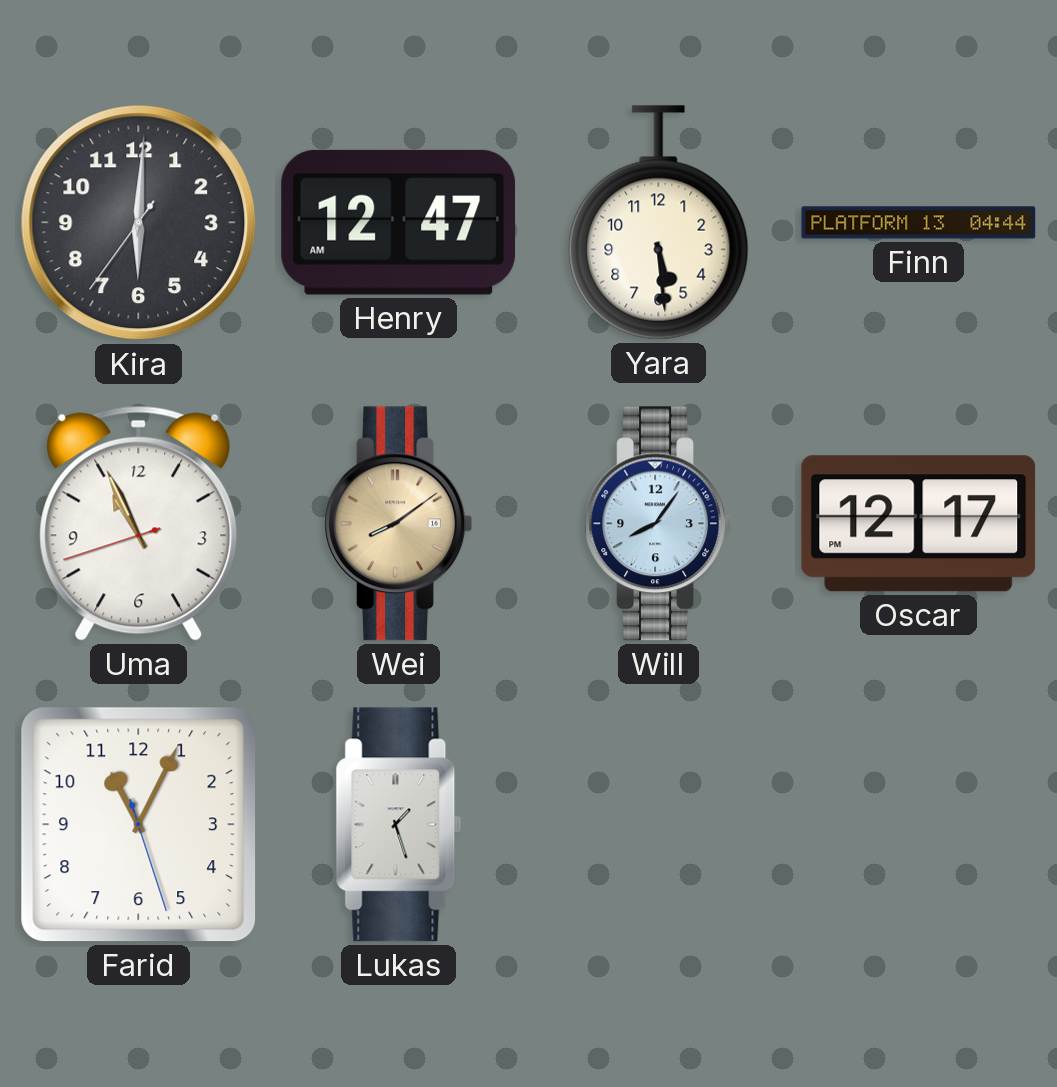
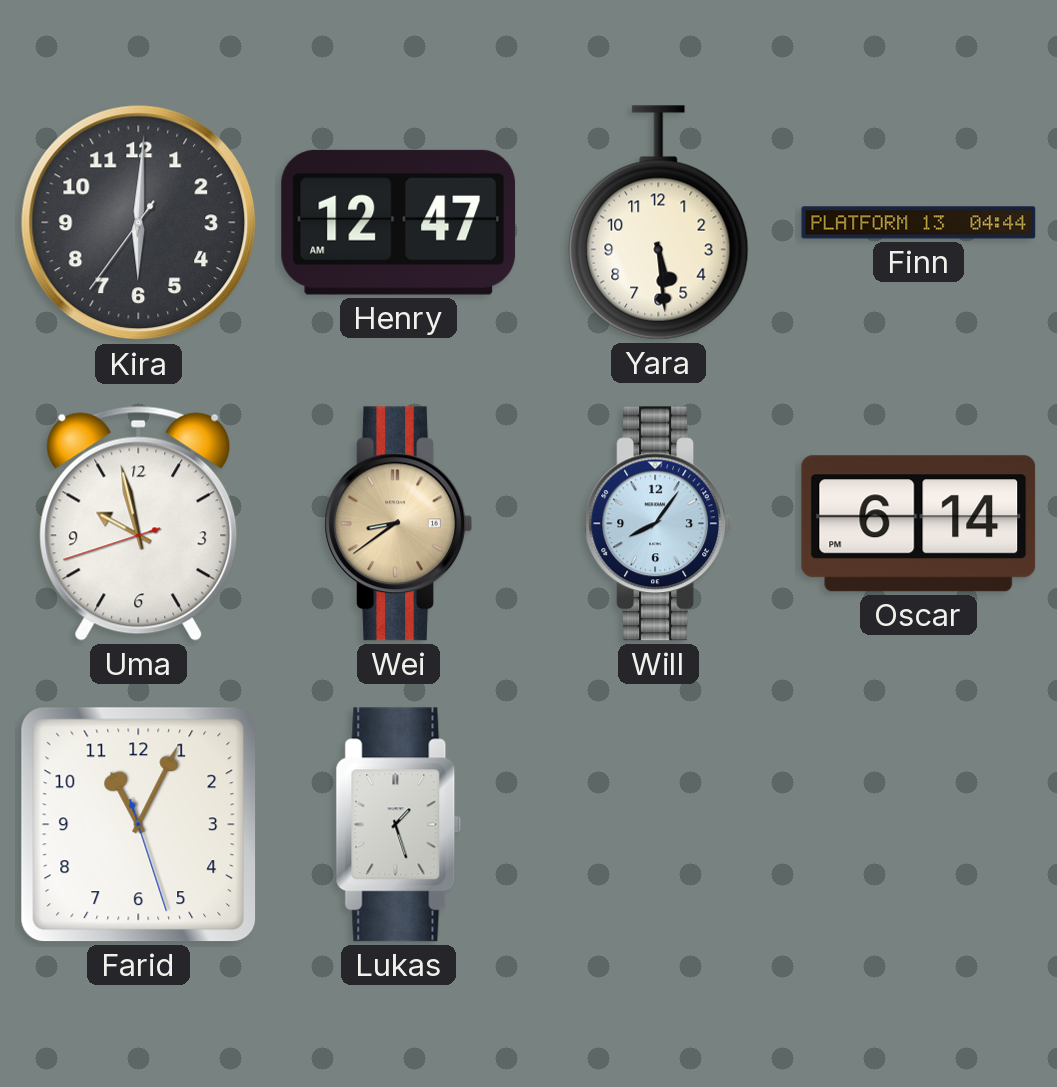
Uma: 10:55 -> 9:57
Wei: 8:09 -> 8:39
Oscar: 12:17 -> 6:14
